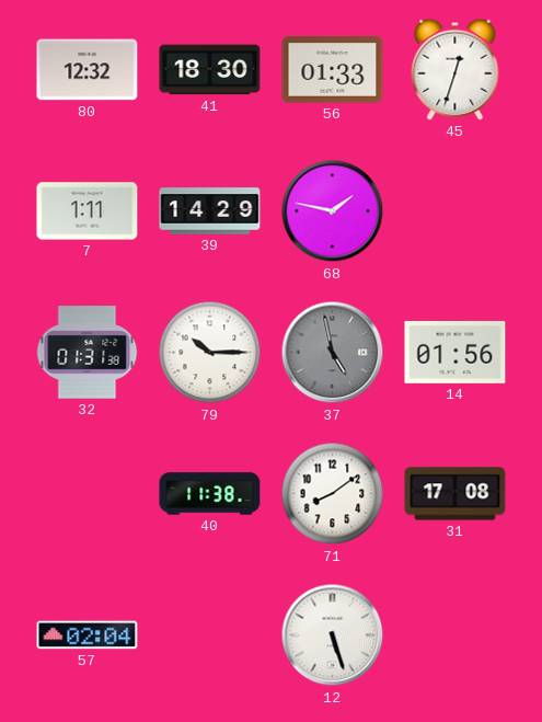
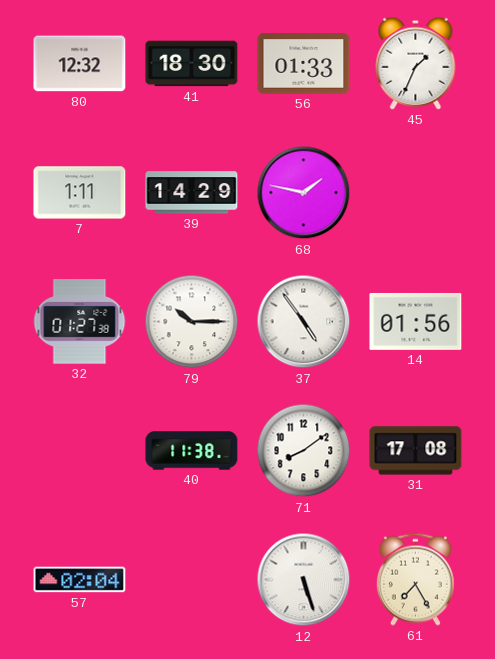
45: 12:33 -> 1:34
32: 01:31 -> 01:27
37: 4:58 -> 4:54
37 dial: grey -> white
61: none -> 7:25
